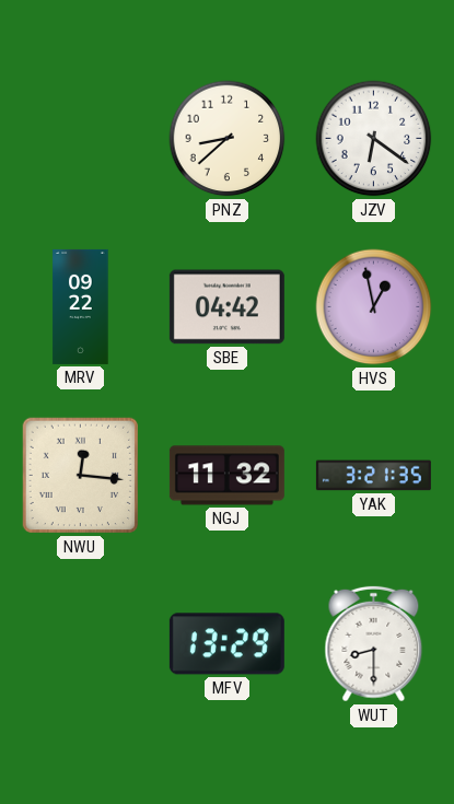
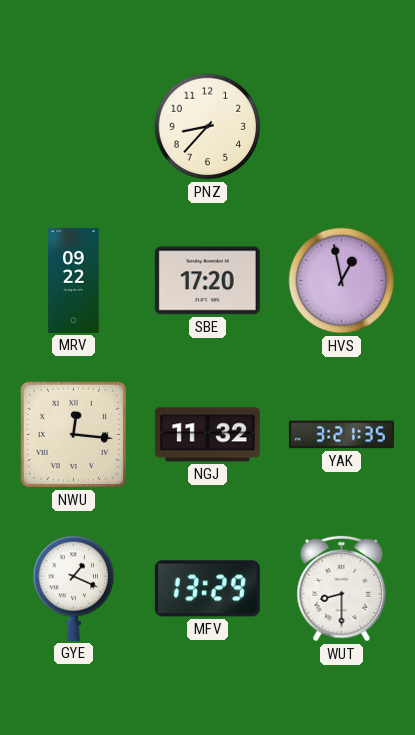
PNZ: 8:38 -> 8:37
JZV: 6:21 -> none
SBE: 04:42 -> 17:20
GYE: none -> 1:19
